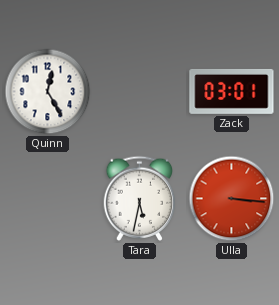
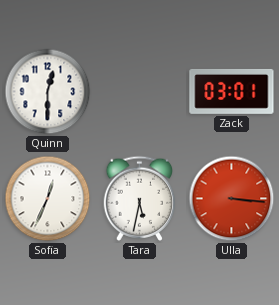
Quinn: 12:25 -> 12:30
Sofia: none -> 12:34
